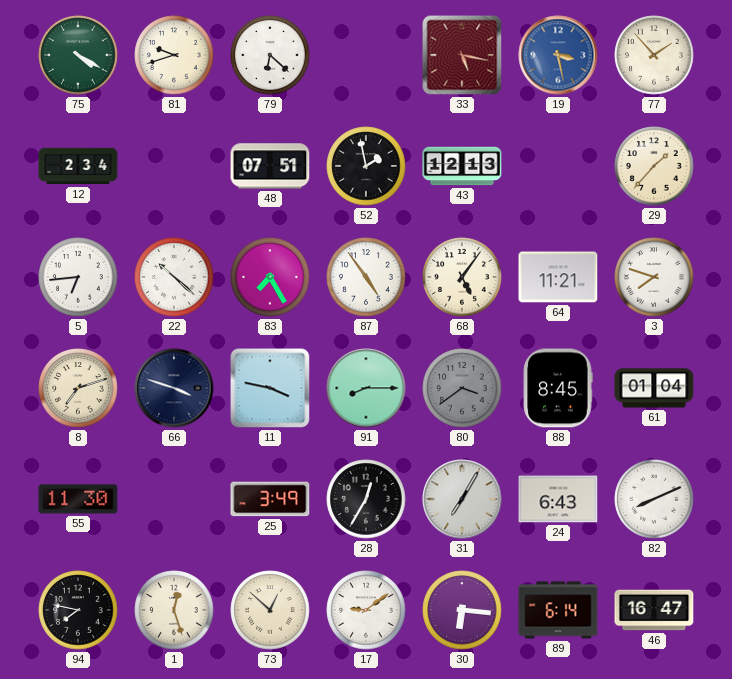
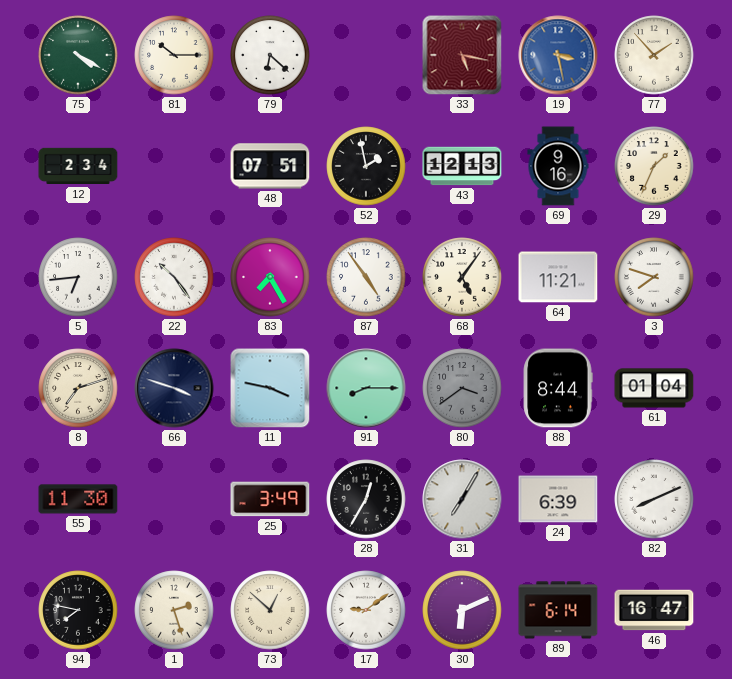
81: 9:42 -> 10:15
69: none -> 9:16
29: 1:37 -> 1:34
22: 10:22 -> 10:24
88: 8:45 -> 8:44
24: 6:43 -> 6:39
1: 12:27 -> 2:27
30: 6:16 -> 6:11
